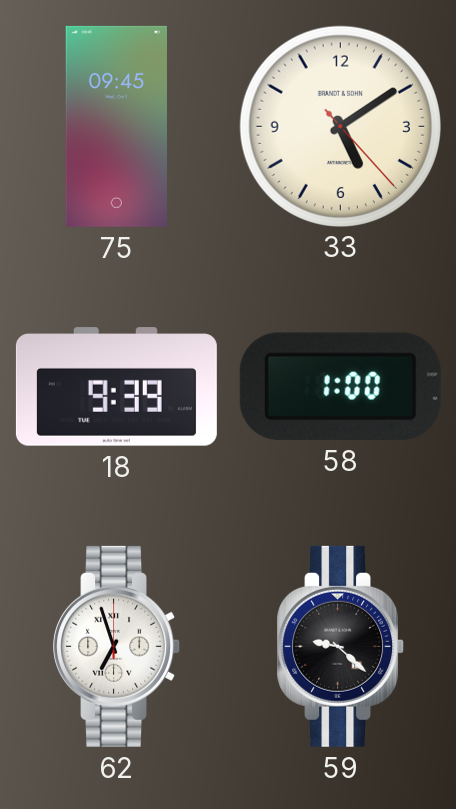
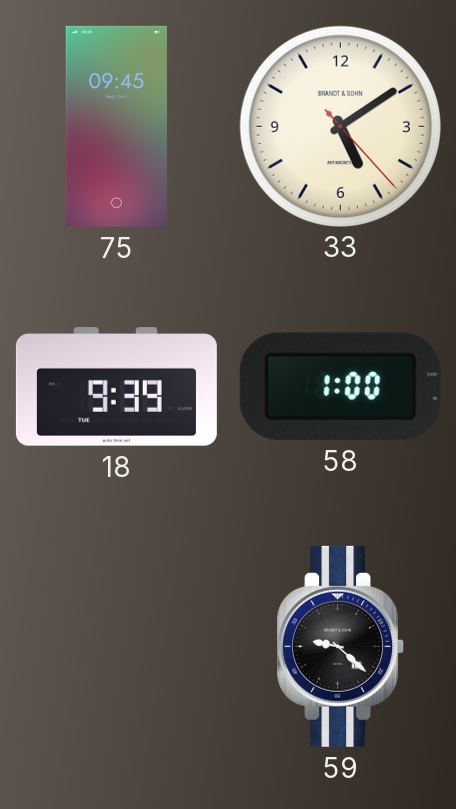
62: 6:57 -> none
